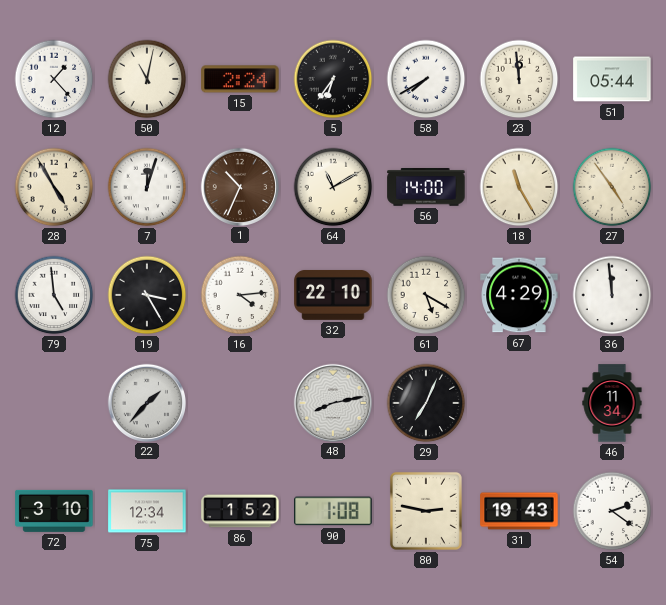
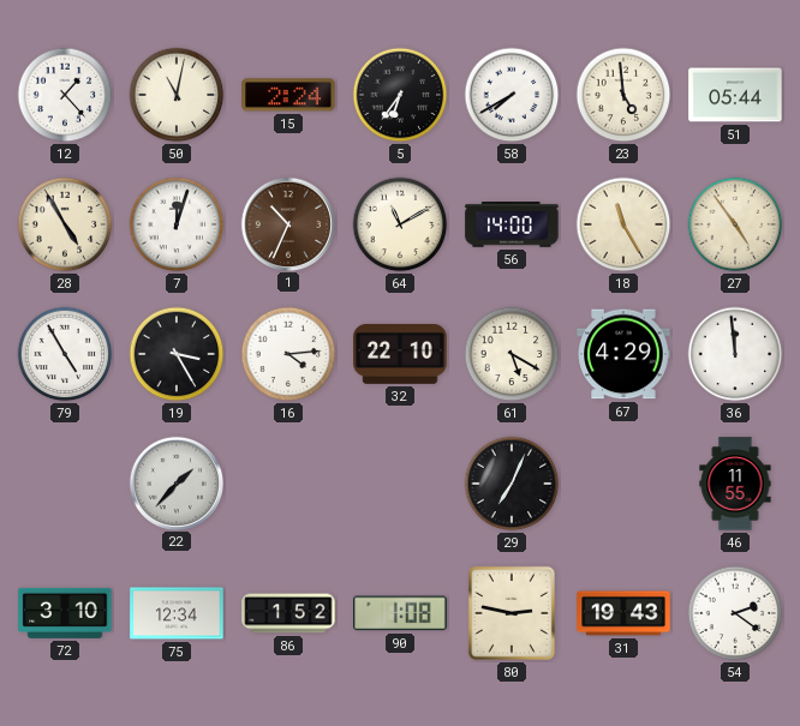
23: 11:59 -> 4:59
79: 4:59 -> 4:55
48: 8:13 -> none
46: 11:34 -> 11:55
